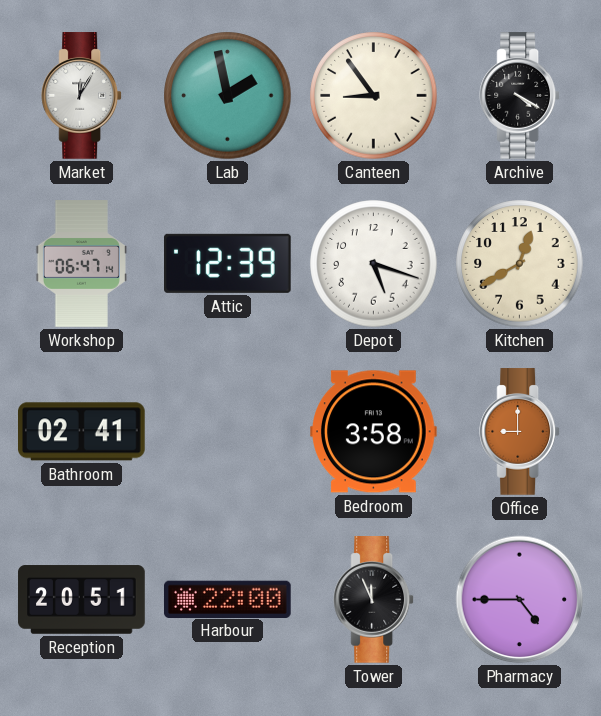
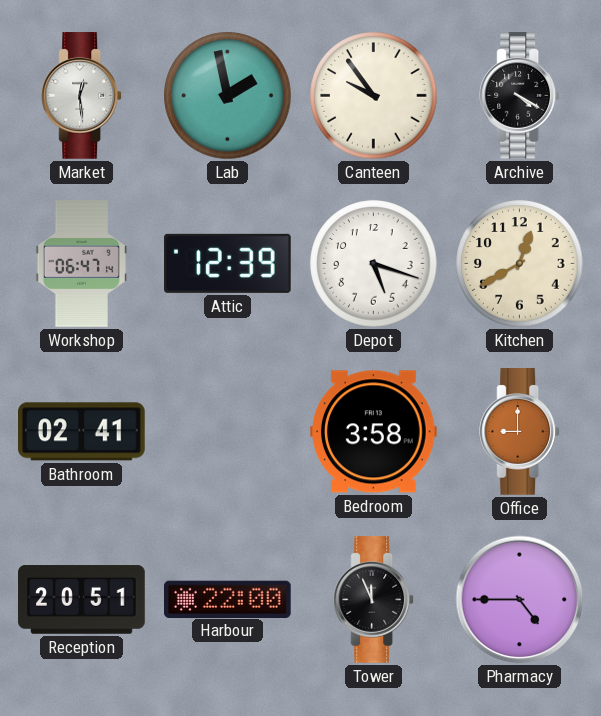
Market: 12:05 -> 12:29
Canteen: 8:54 -> 9:54
